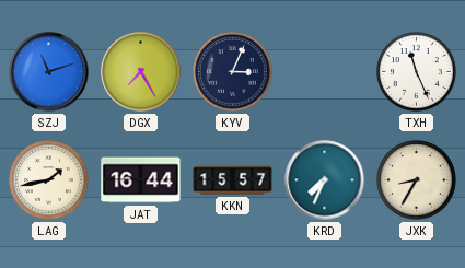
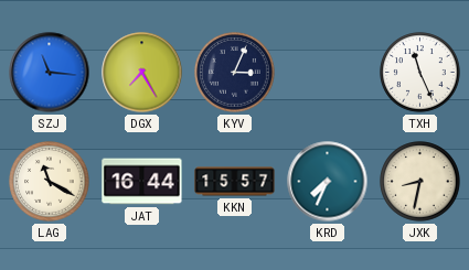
SZJ: 11:12 -> 11:16
LAG: 1:43 -> 11:20
JXK: 8:35 -> 8:32
